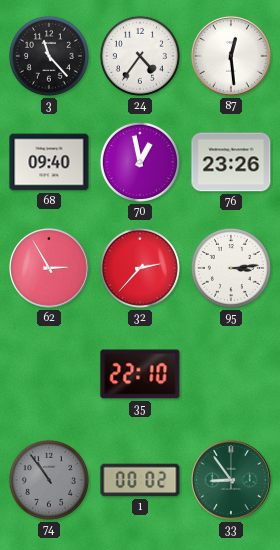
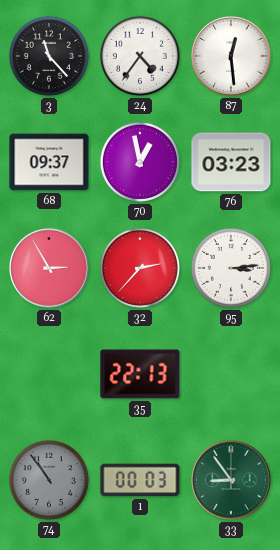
68: 09:40 -> 09:37
76: 23:26 -> 03:23
35: 22:10 -> 22:13
1: 00:02 -> 00:03
